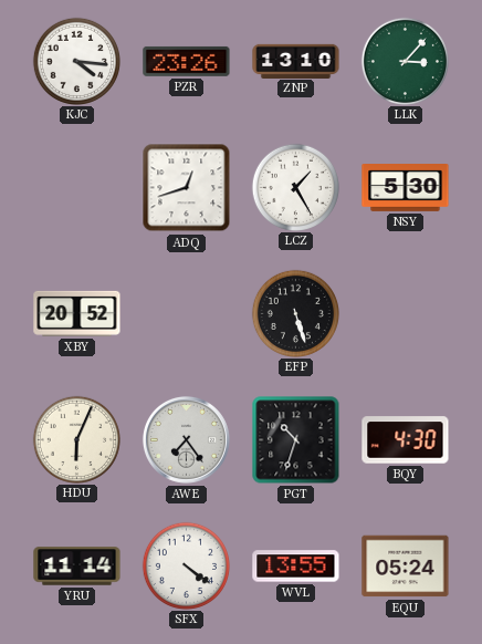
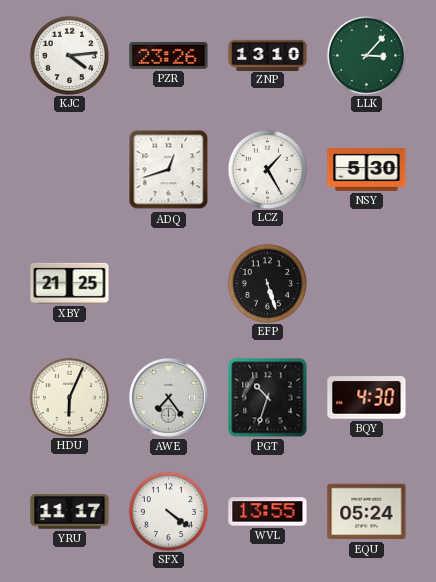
KJC: 4:16 -> 4:14
XBY: 20:52 -> 21:25
YRU: 11:14 -> 11:17
